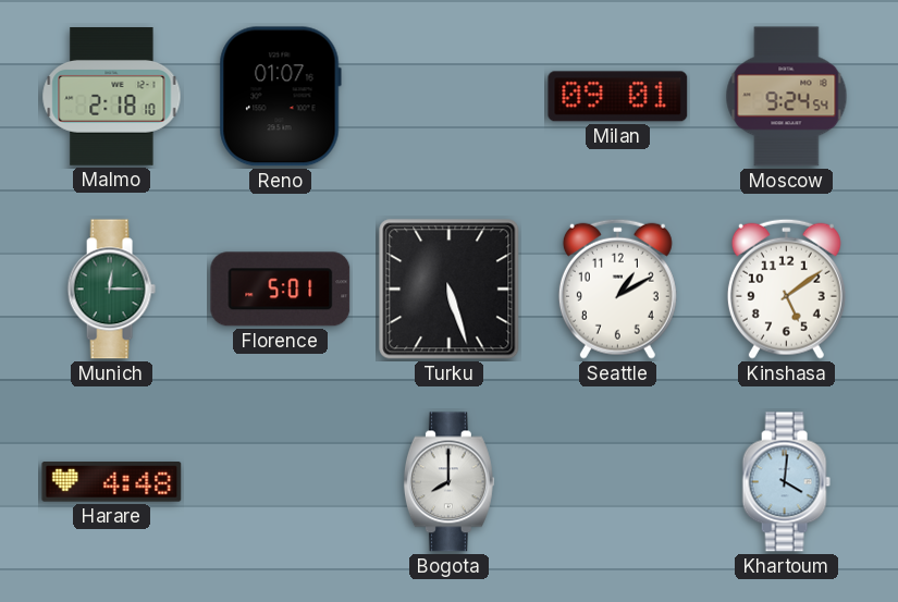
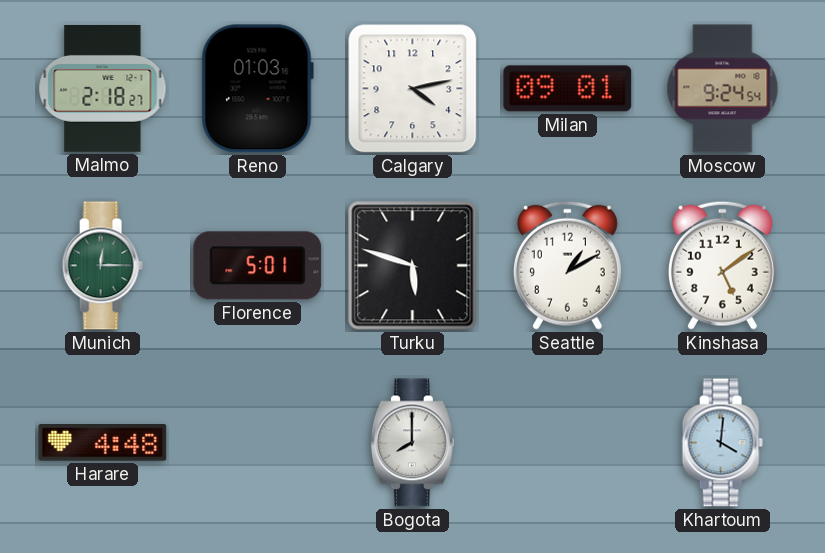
Malmo: 2:18:10 -> 2:18:27
Reno: 01:07 -> 01:03
Calgary: none -> 4:13
Turku: 5:27 -> 5:48
